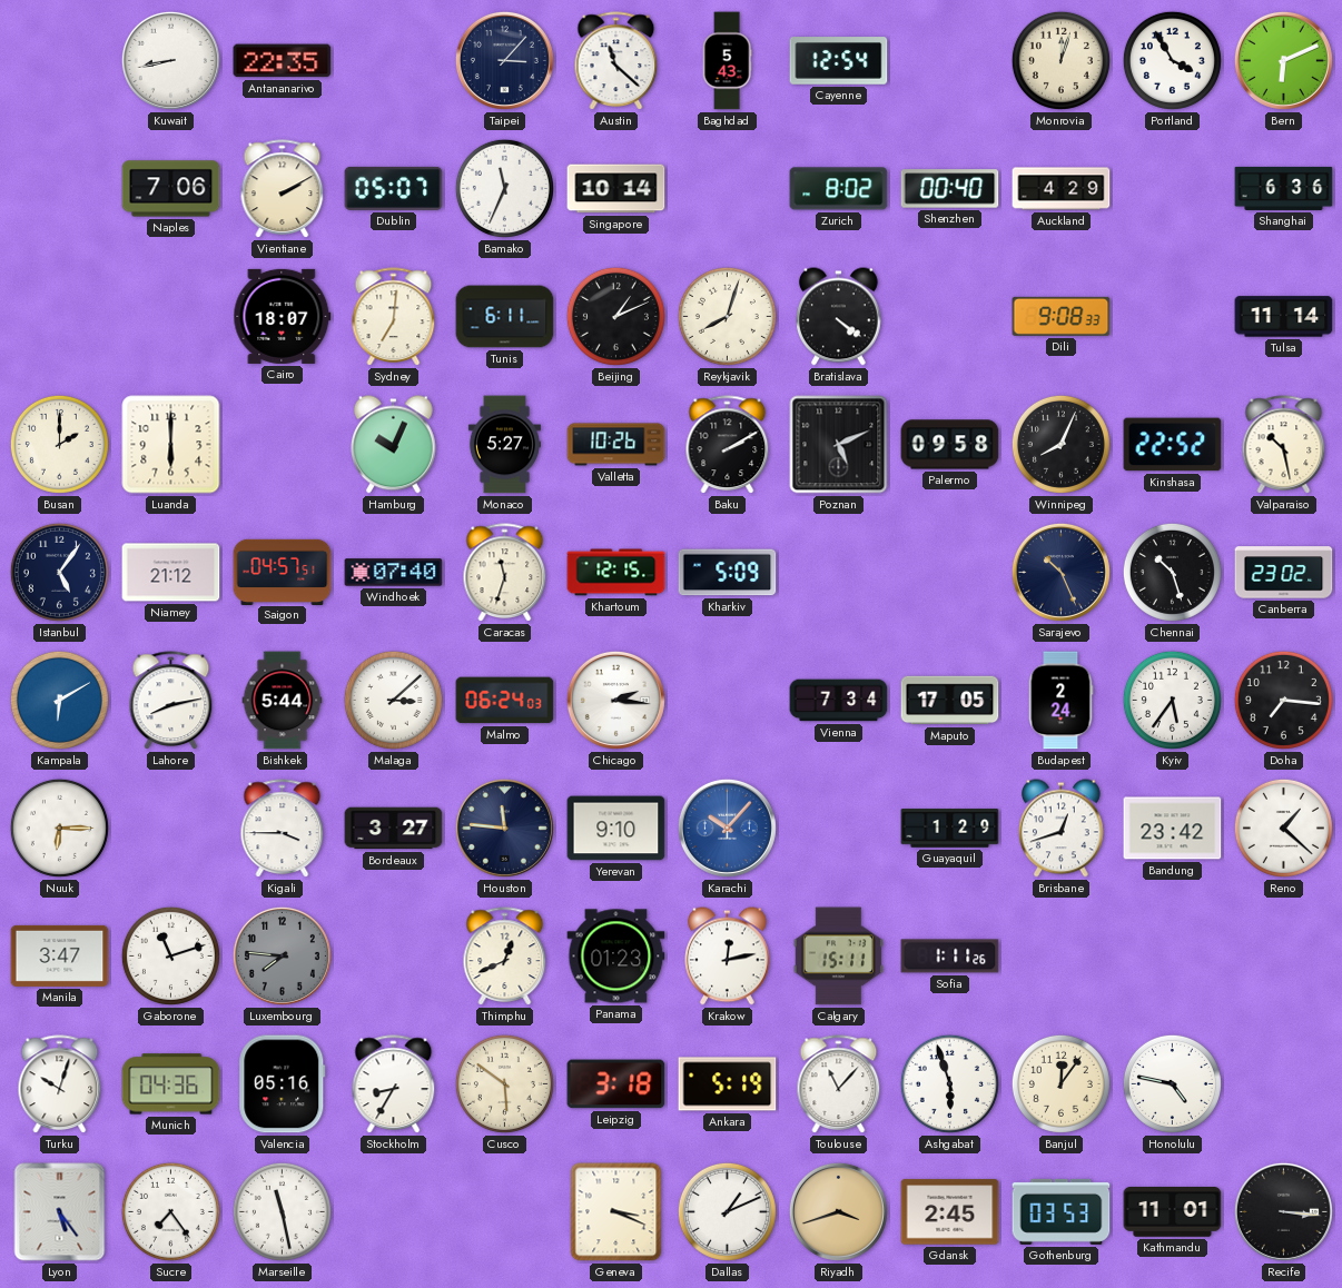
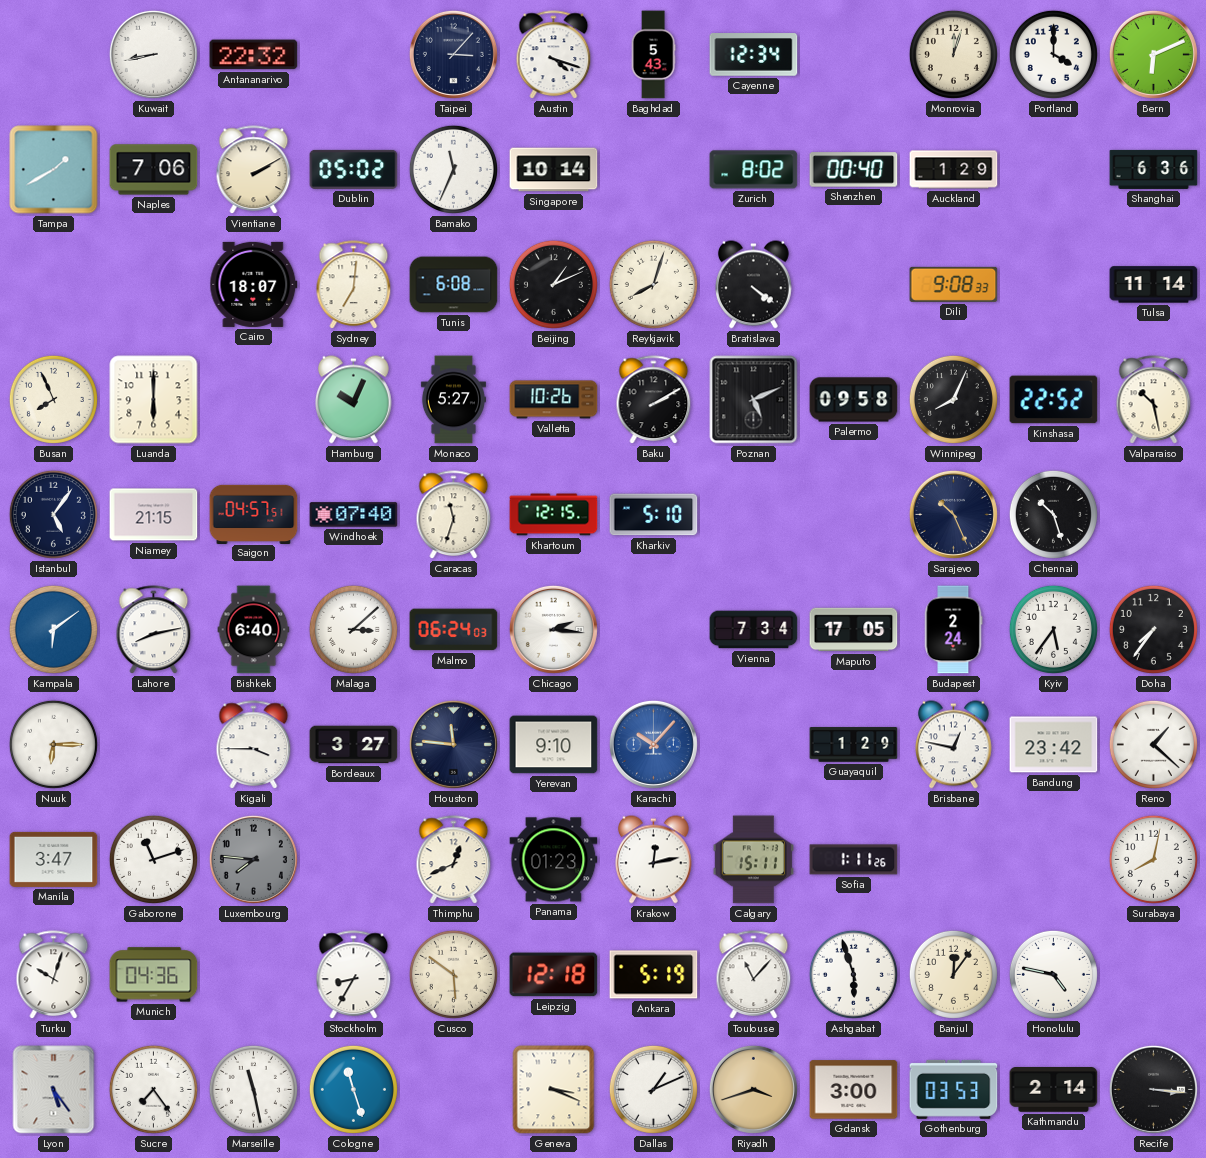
Antananarivo: 22:35 -> 22:32
Austin: 11:22 -> 4:18
Cayenne: 12:54 -> 12:34
Portland: 3:55 -> 4:00
Tampa: none -> 1:40
Dublin: 05:07 -> 05:02
Auckland: 4:29 -> 1:29
Tunis: 6:11 -> 6:08
Busan: 2:00 -> 7:56
Niamey: 21:12 -> 21:15
Kharkiv: 5:09 -> 5:10
Canberra: 23:02 -> none
Kampala: 6:10 -> 6:09
Bishkek: 5:44 -> 6:40
Doha: 7:16 -> 7:36
Brisbane: 12:42 -> 12:47
Surabaya: none -> 8:02
Valencia: 05:16 -> none
Leipzig: 3:18 -> 12:18
Cologne: none -> 11:27
Gdansk: 2:45 -> 3:00
Kathmandu: 11:01 -> 2:14
